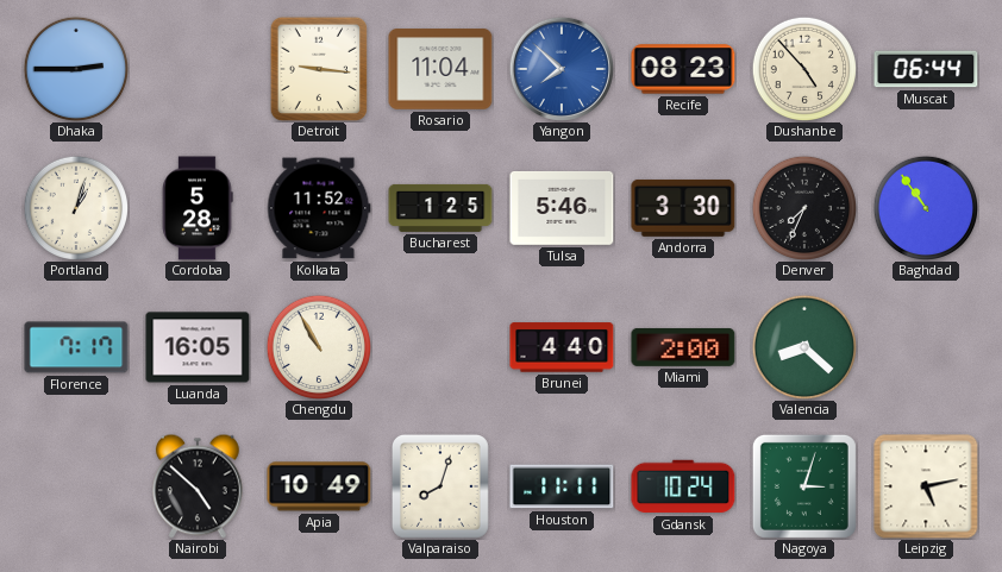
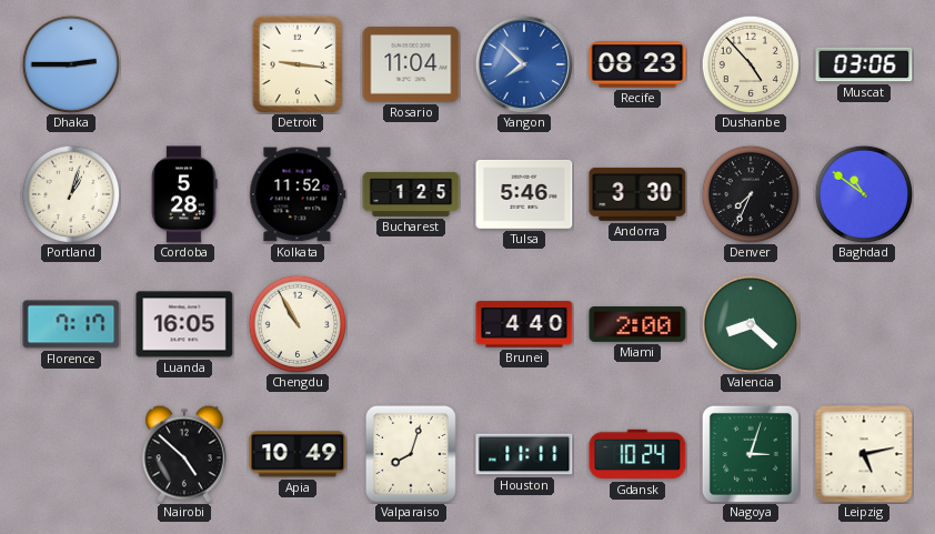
Muscat: 06:44 -> 03:06
Baghdad: 10:54 -> 10:51
